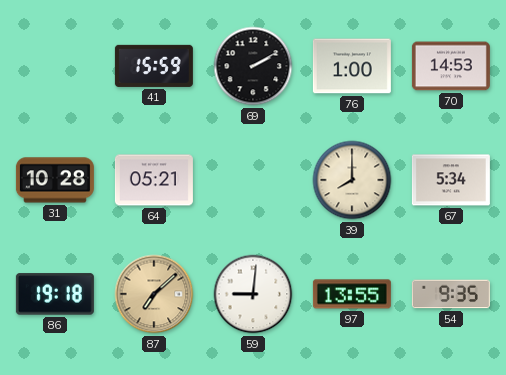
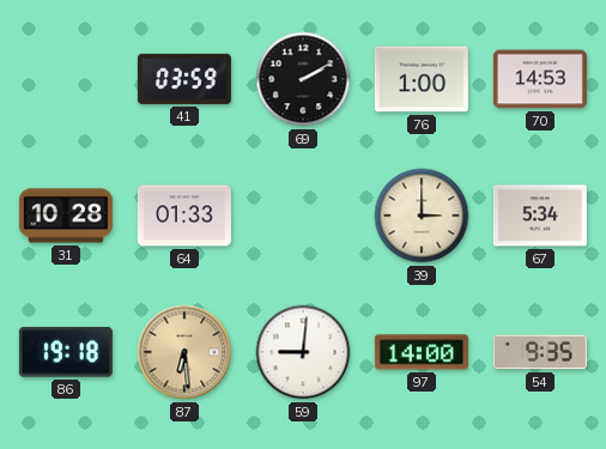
41: 15:59 -> 03:59
64: 05:21 -> 01:33
39: 8:00 -> 3:00
87: 7:08 -> 6:29
97: 13:55 -> 14:00
